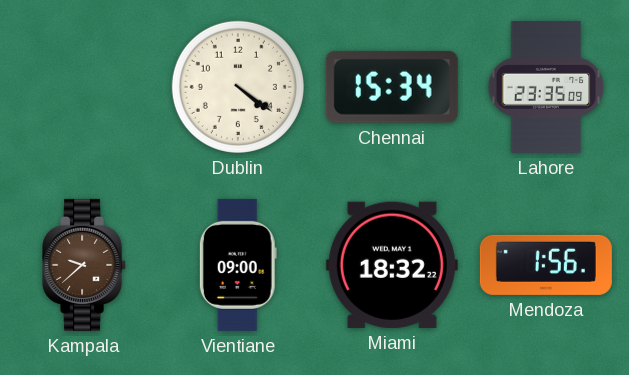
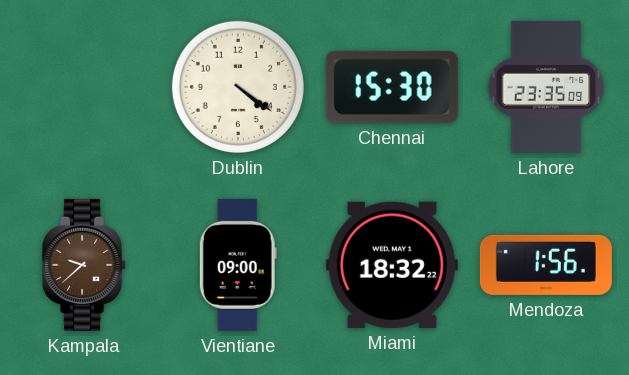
Chennai: 15:34 -> 15:30
